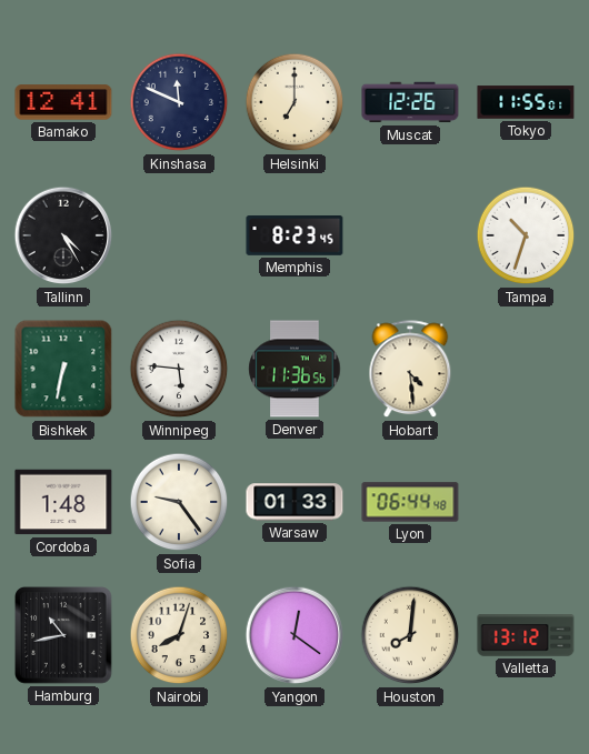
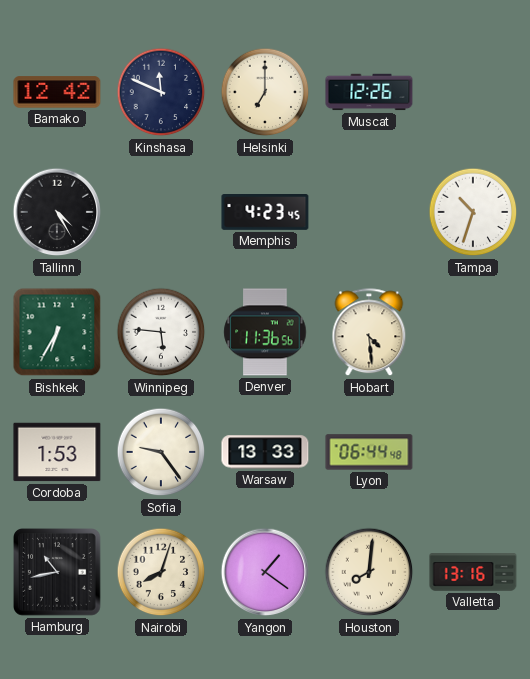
Bamako: 12:41 -> 12:42
Tokyo: 11:55 -> none
Memphis: 8:23 -> 4:23
Bishkek: 6:32 -> 6:35
Cordoba: 1:48 -> 1:53
Warsaw: 01:33 -> 13:33
Yangon: 12:21 -> 1:21
Valletta: 13:12 -> 13:16
